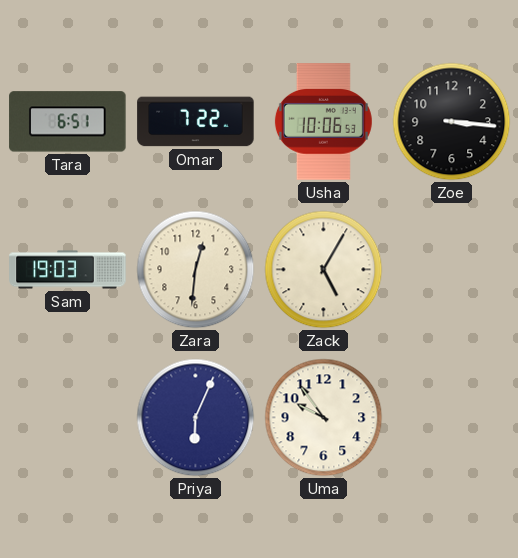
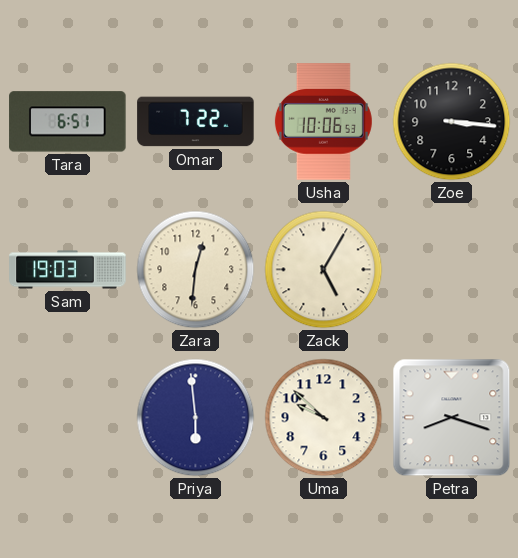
Priya: 6:04 -> 5:59
Uma: 9:54 -> 9:52
Petra: none -> 8:18
